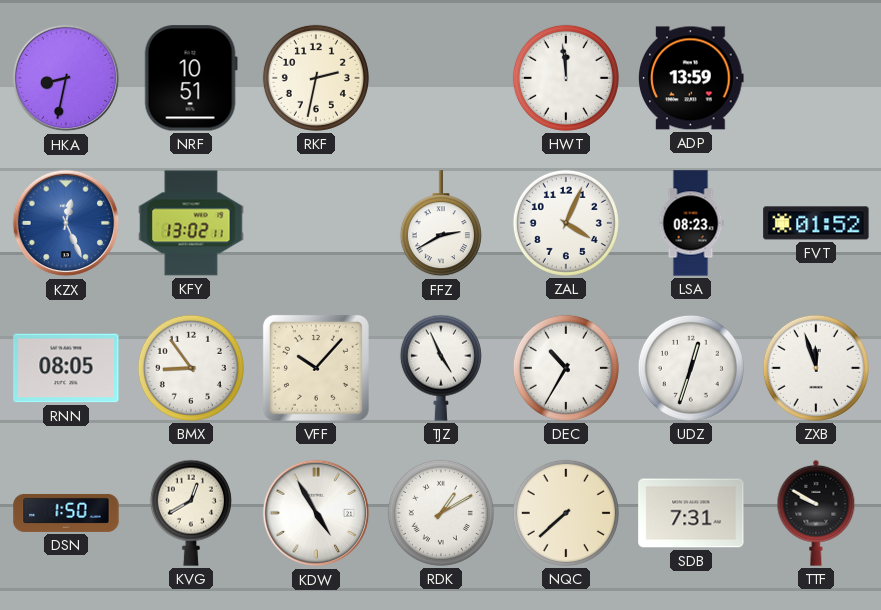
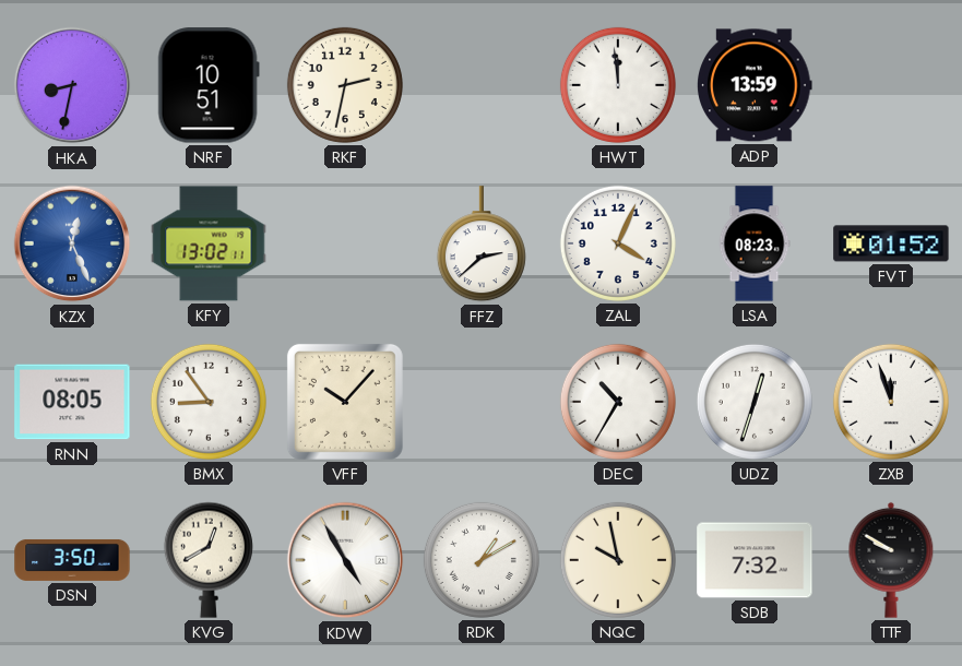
FFZ: 2:40 -> 2:38
TJZ: 4:56 -> none
DSN: 1:50 -> 3:50
NQC: 7:38 -> 9:58
SDB: 7:31 -> 7:32
